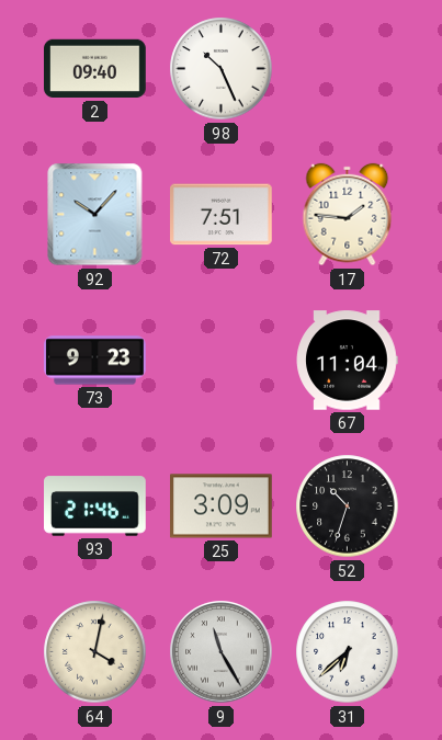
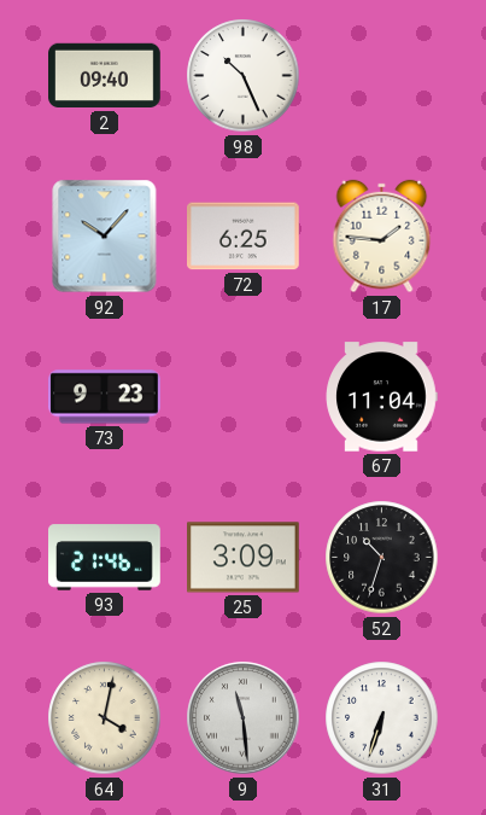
72: 7:51 -> 6:25
9: 11:25 -> 11:29
31: 6:38 -> 6:33
